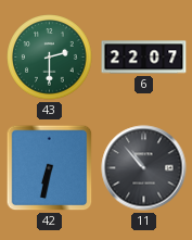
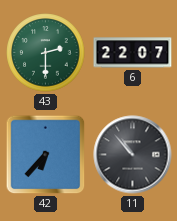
42: 6:32 -> 6:37
